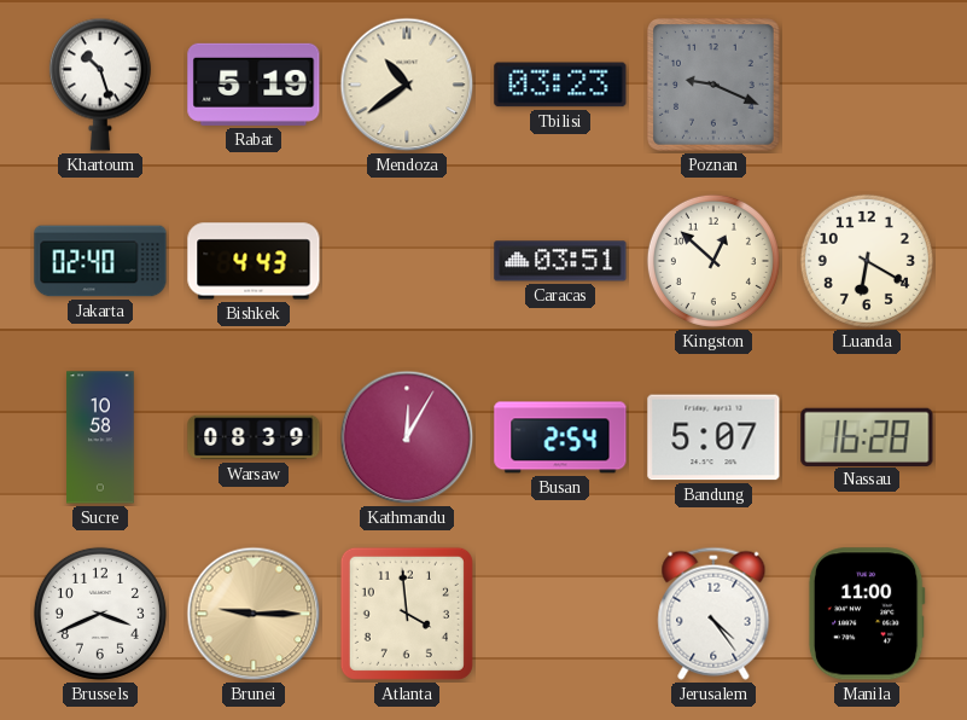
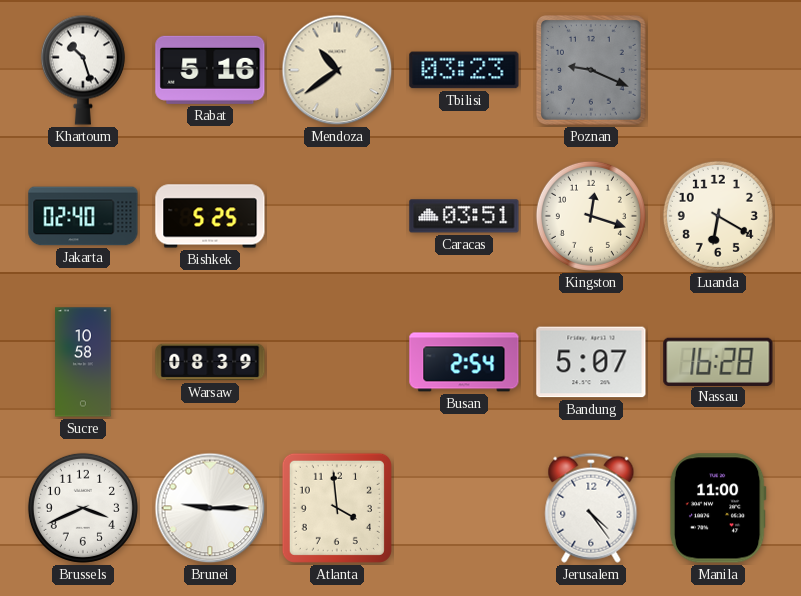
Rabat: 5:19 -> 5:16
Bishkek: 4:43 -> 5:25
Kingston: 12:52 -> 12:18
Kathmandu: 12:05 -> none
Brunei dial: champagne -> white
